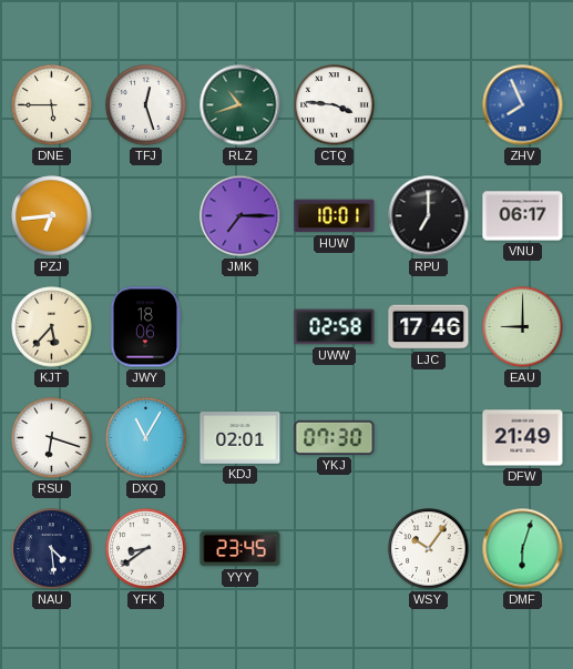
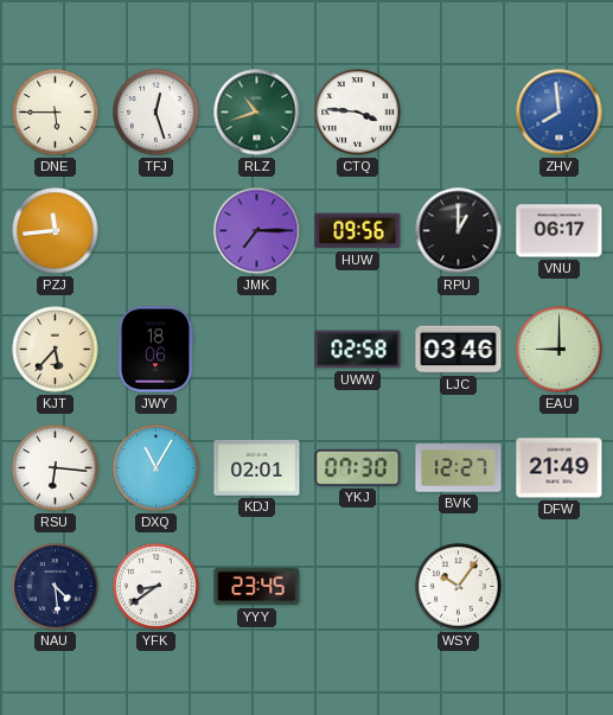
ZHV: 7:56 -> 7:59
PZJ: 6:44 -> 11:44
HUW: 10:01 -> 09:56
RPU: 7:00 -> 1:00
LJC: 17:46 -> 03:46
RSU: 6:18 -> 6:16
BVK: none -> 12:27
DMF: 6:03 -> none
